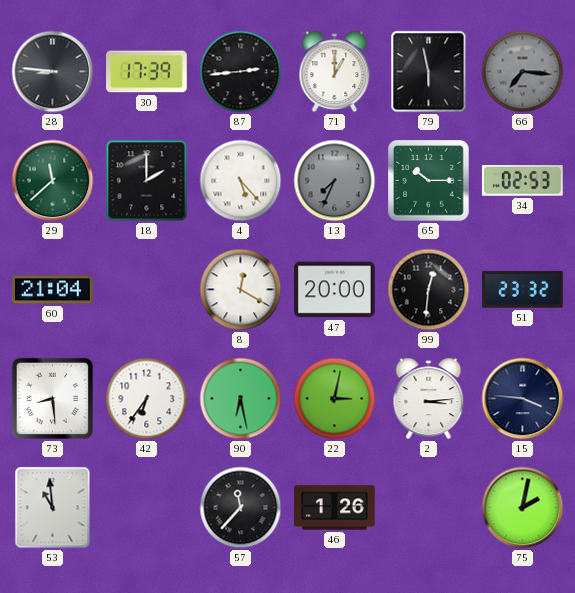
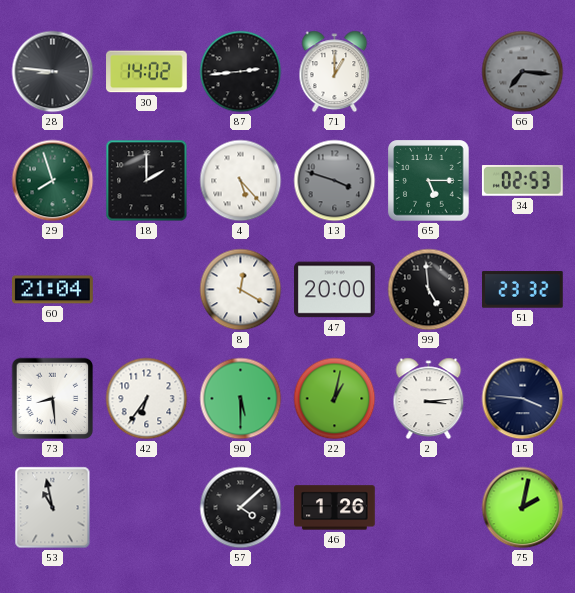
30: 17:39 -> 14:02
79: 5:58 -> none
29: 11:38 -> 7:57
13: 7:34 -> 3:48
65: 10:15 -> 5:15
99: 12:31 -> 4:59
90: 6:28 -> 5:30
22: 3:02 -> 1:02
53: 10:59 -> 10:58
57: 11:37 -> 4:08
